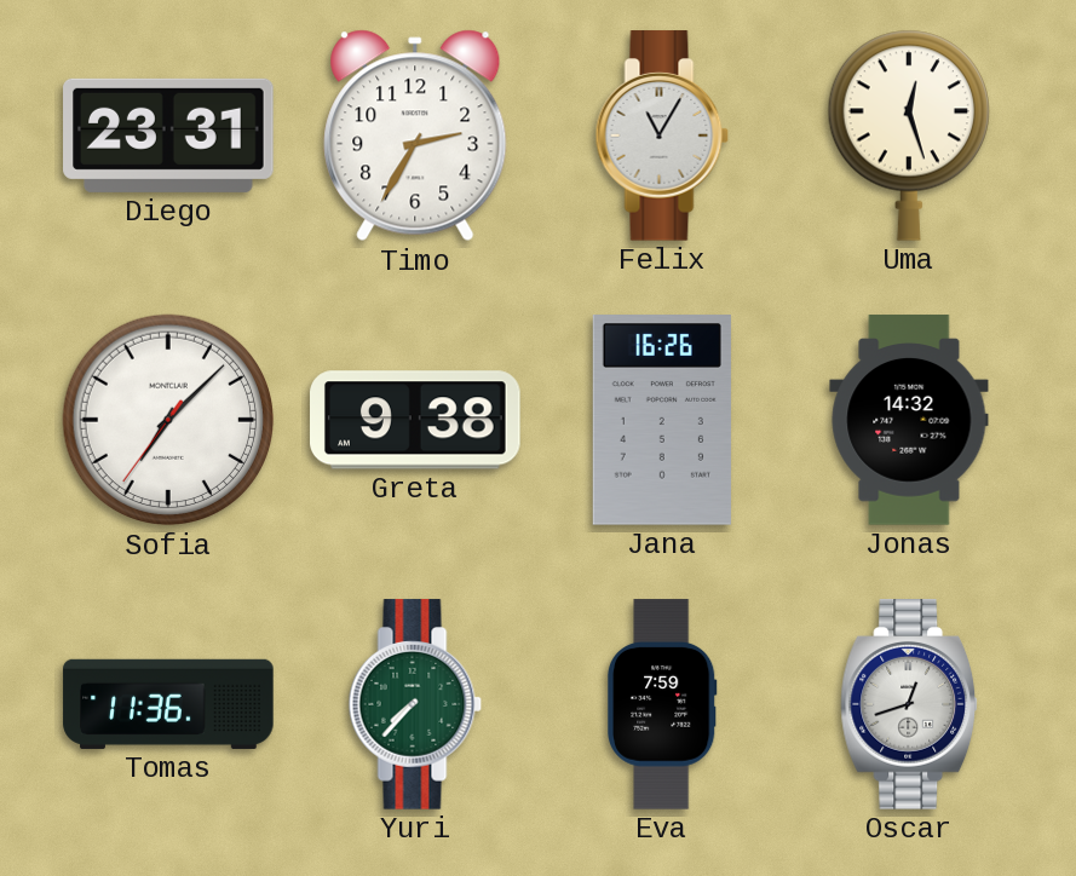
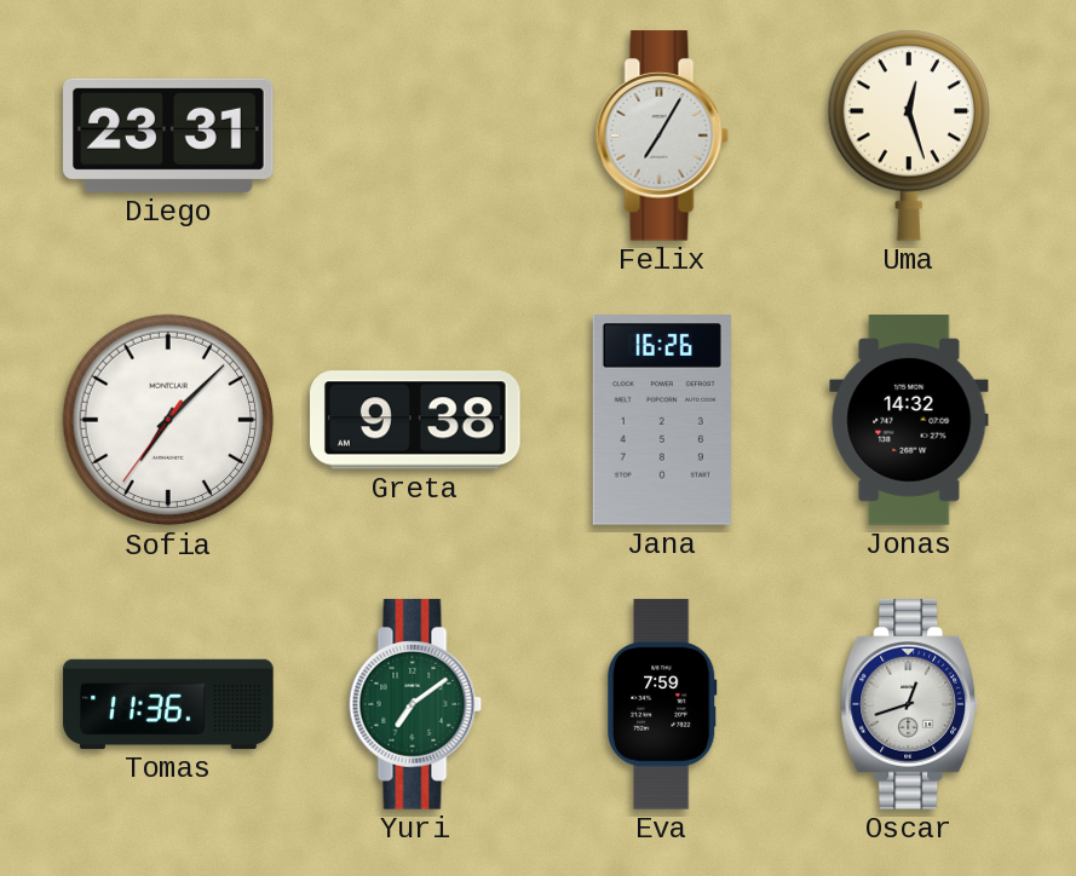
Timo: 2:35 -> none
Felix: 11:05 -> 7:05
Yuri: 7:37 -> 7:09
